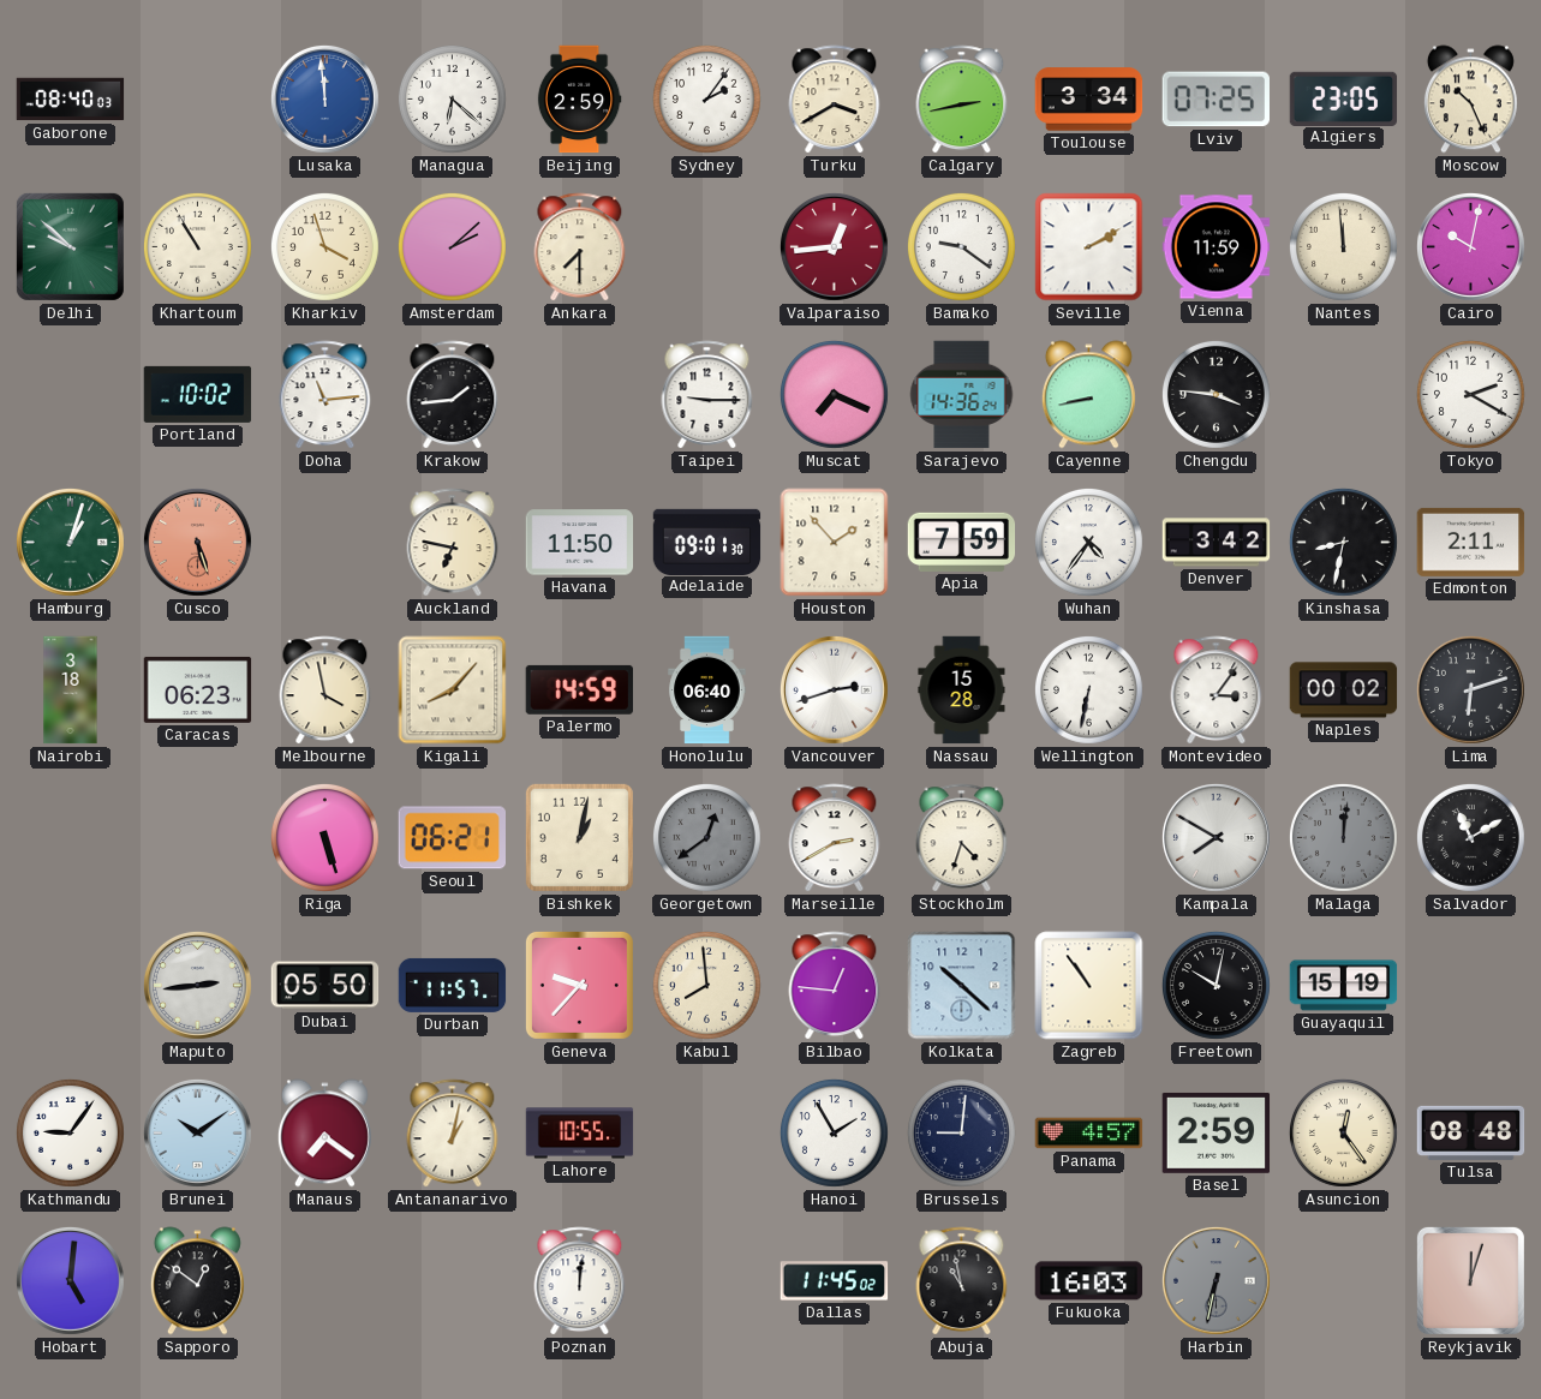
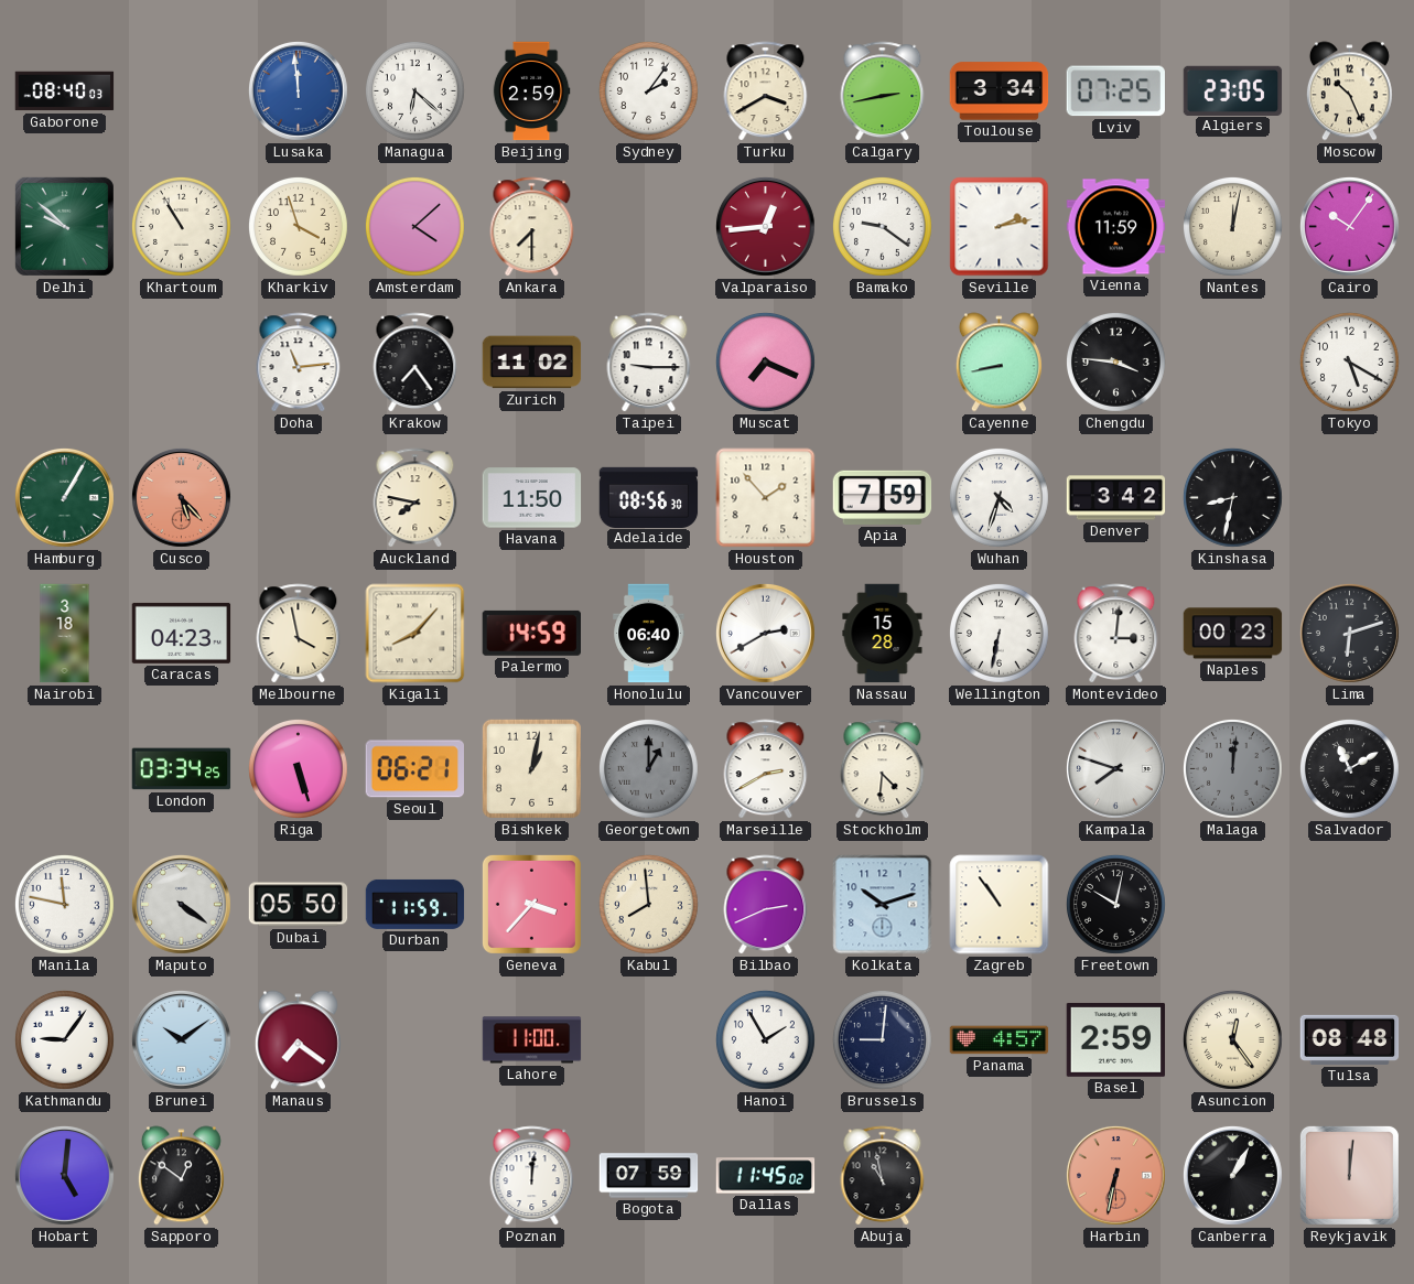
Amsterdam: 2:08 -> 4:08
Seville: 2:10 -> 2:13
Nantes: 11:59 -> 12:02
Cairo: 10:02 -> 10:06
Portland: 10:02 -> none
Krakow: 1:44 -> 7:24
Zurich: none -> 11:02
Sarajevo: 14:36 -> none
Tokyo: 2:20 -> 5:20
Hamburg: 1:03 -> 1:05
Cusco: 5:27 -> 5:23
Auckland: 6:47 -> 7:47
Adelaide: 09:01 -> 08:56
Wuhan: 4:36 -> 4:33
Edmonton: 2:11 -> none
Caracas: 06:23 -> 04:23
Vancouver: 2:42 -> 2:40
Montevideo: 3:06 -> 3:01
Naples: 00:02 -> 00:23
London: none -> 03:34
Georgetown: 12:39 -> 1:00
Stockholm: 4:33 -> 4:31
Kampala: 7:50 -> 7:48
Manila: none -> 11:47
Maputo: 2:44 -> 4:21
Durban: 11:57 -> 11:59
Geneva: 9:37 -> 3:37
Bilbao: 12:46 -> 2:41
Kolkata: 10:22 -> 10:12
Guayaquil: 15:19 -> none
Antananarivo: 1:02 -> none
Lahore: 10:55 -> 11:00
Bogota: none -> 07:59
Fukuoka: 16:03 -> none
Harbin dial: grey -> salmon
Canberra: none -> 1:05
Reykjavik: 12:03 -> 12:01
